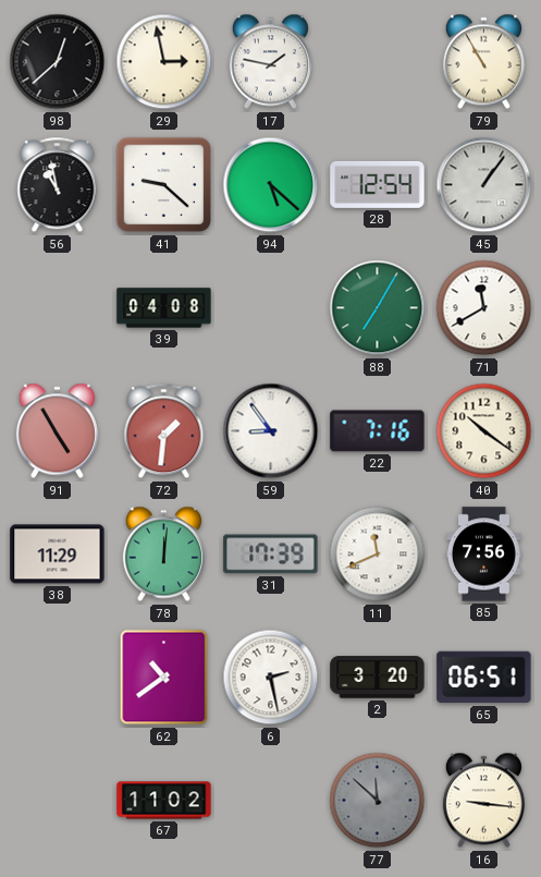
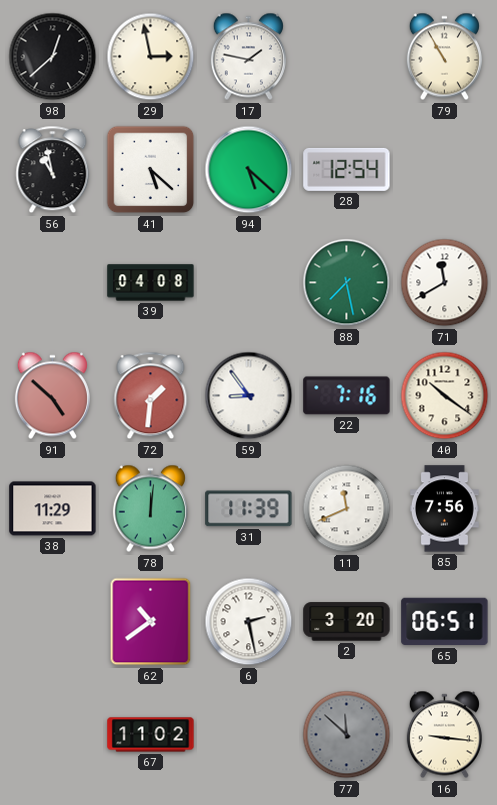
41: 9:22 -> 5:22
45: 1:06 -> none
88: 7:05 -> 7:28
91: 4:55 -> 4:52
31: 17:39 -> 11:39
